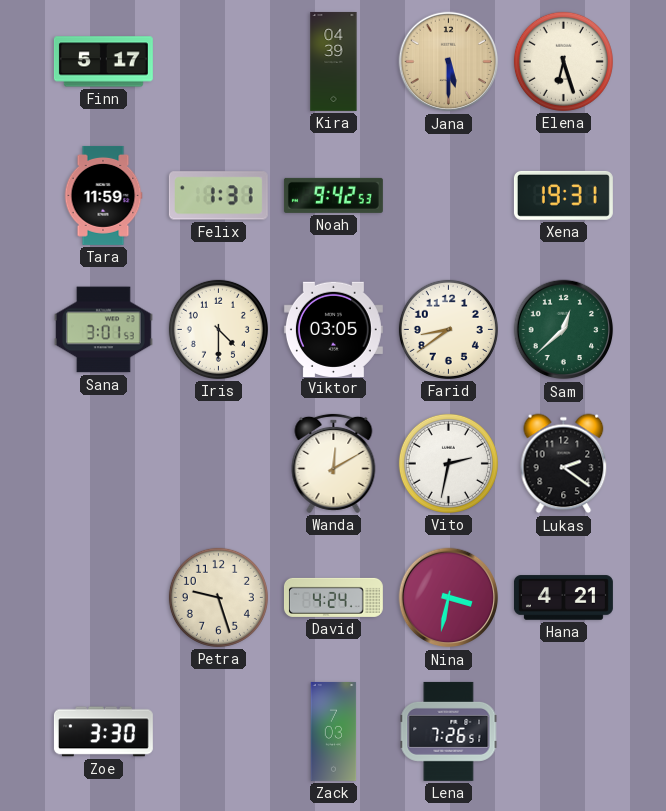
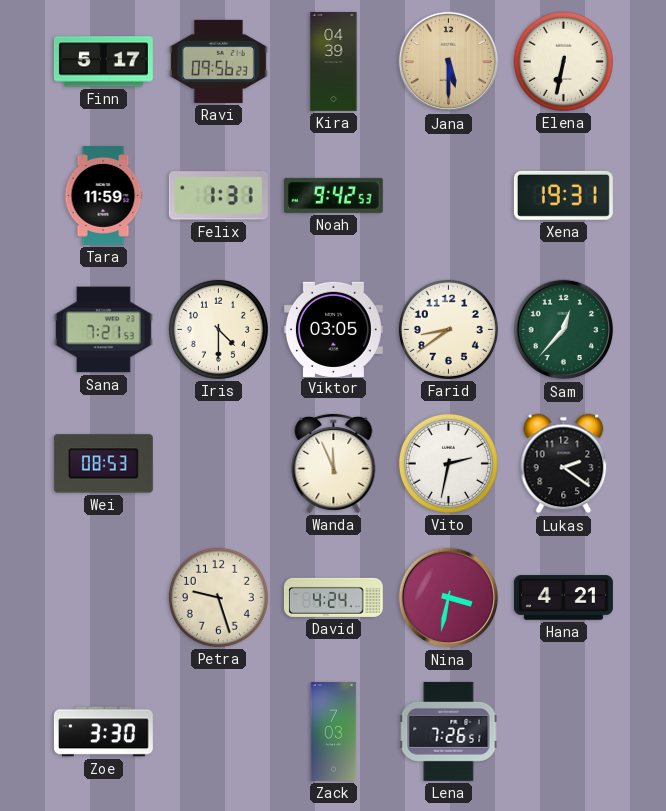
Ravi: none -> 09:56
Elena: 6:27 -> 6:32
Sana: 3:01 -> 7:21
Sam: 12:38 -> 12:37
Wei: none -> 08:53
Wanda: 12:10 -> 11:56
